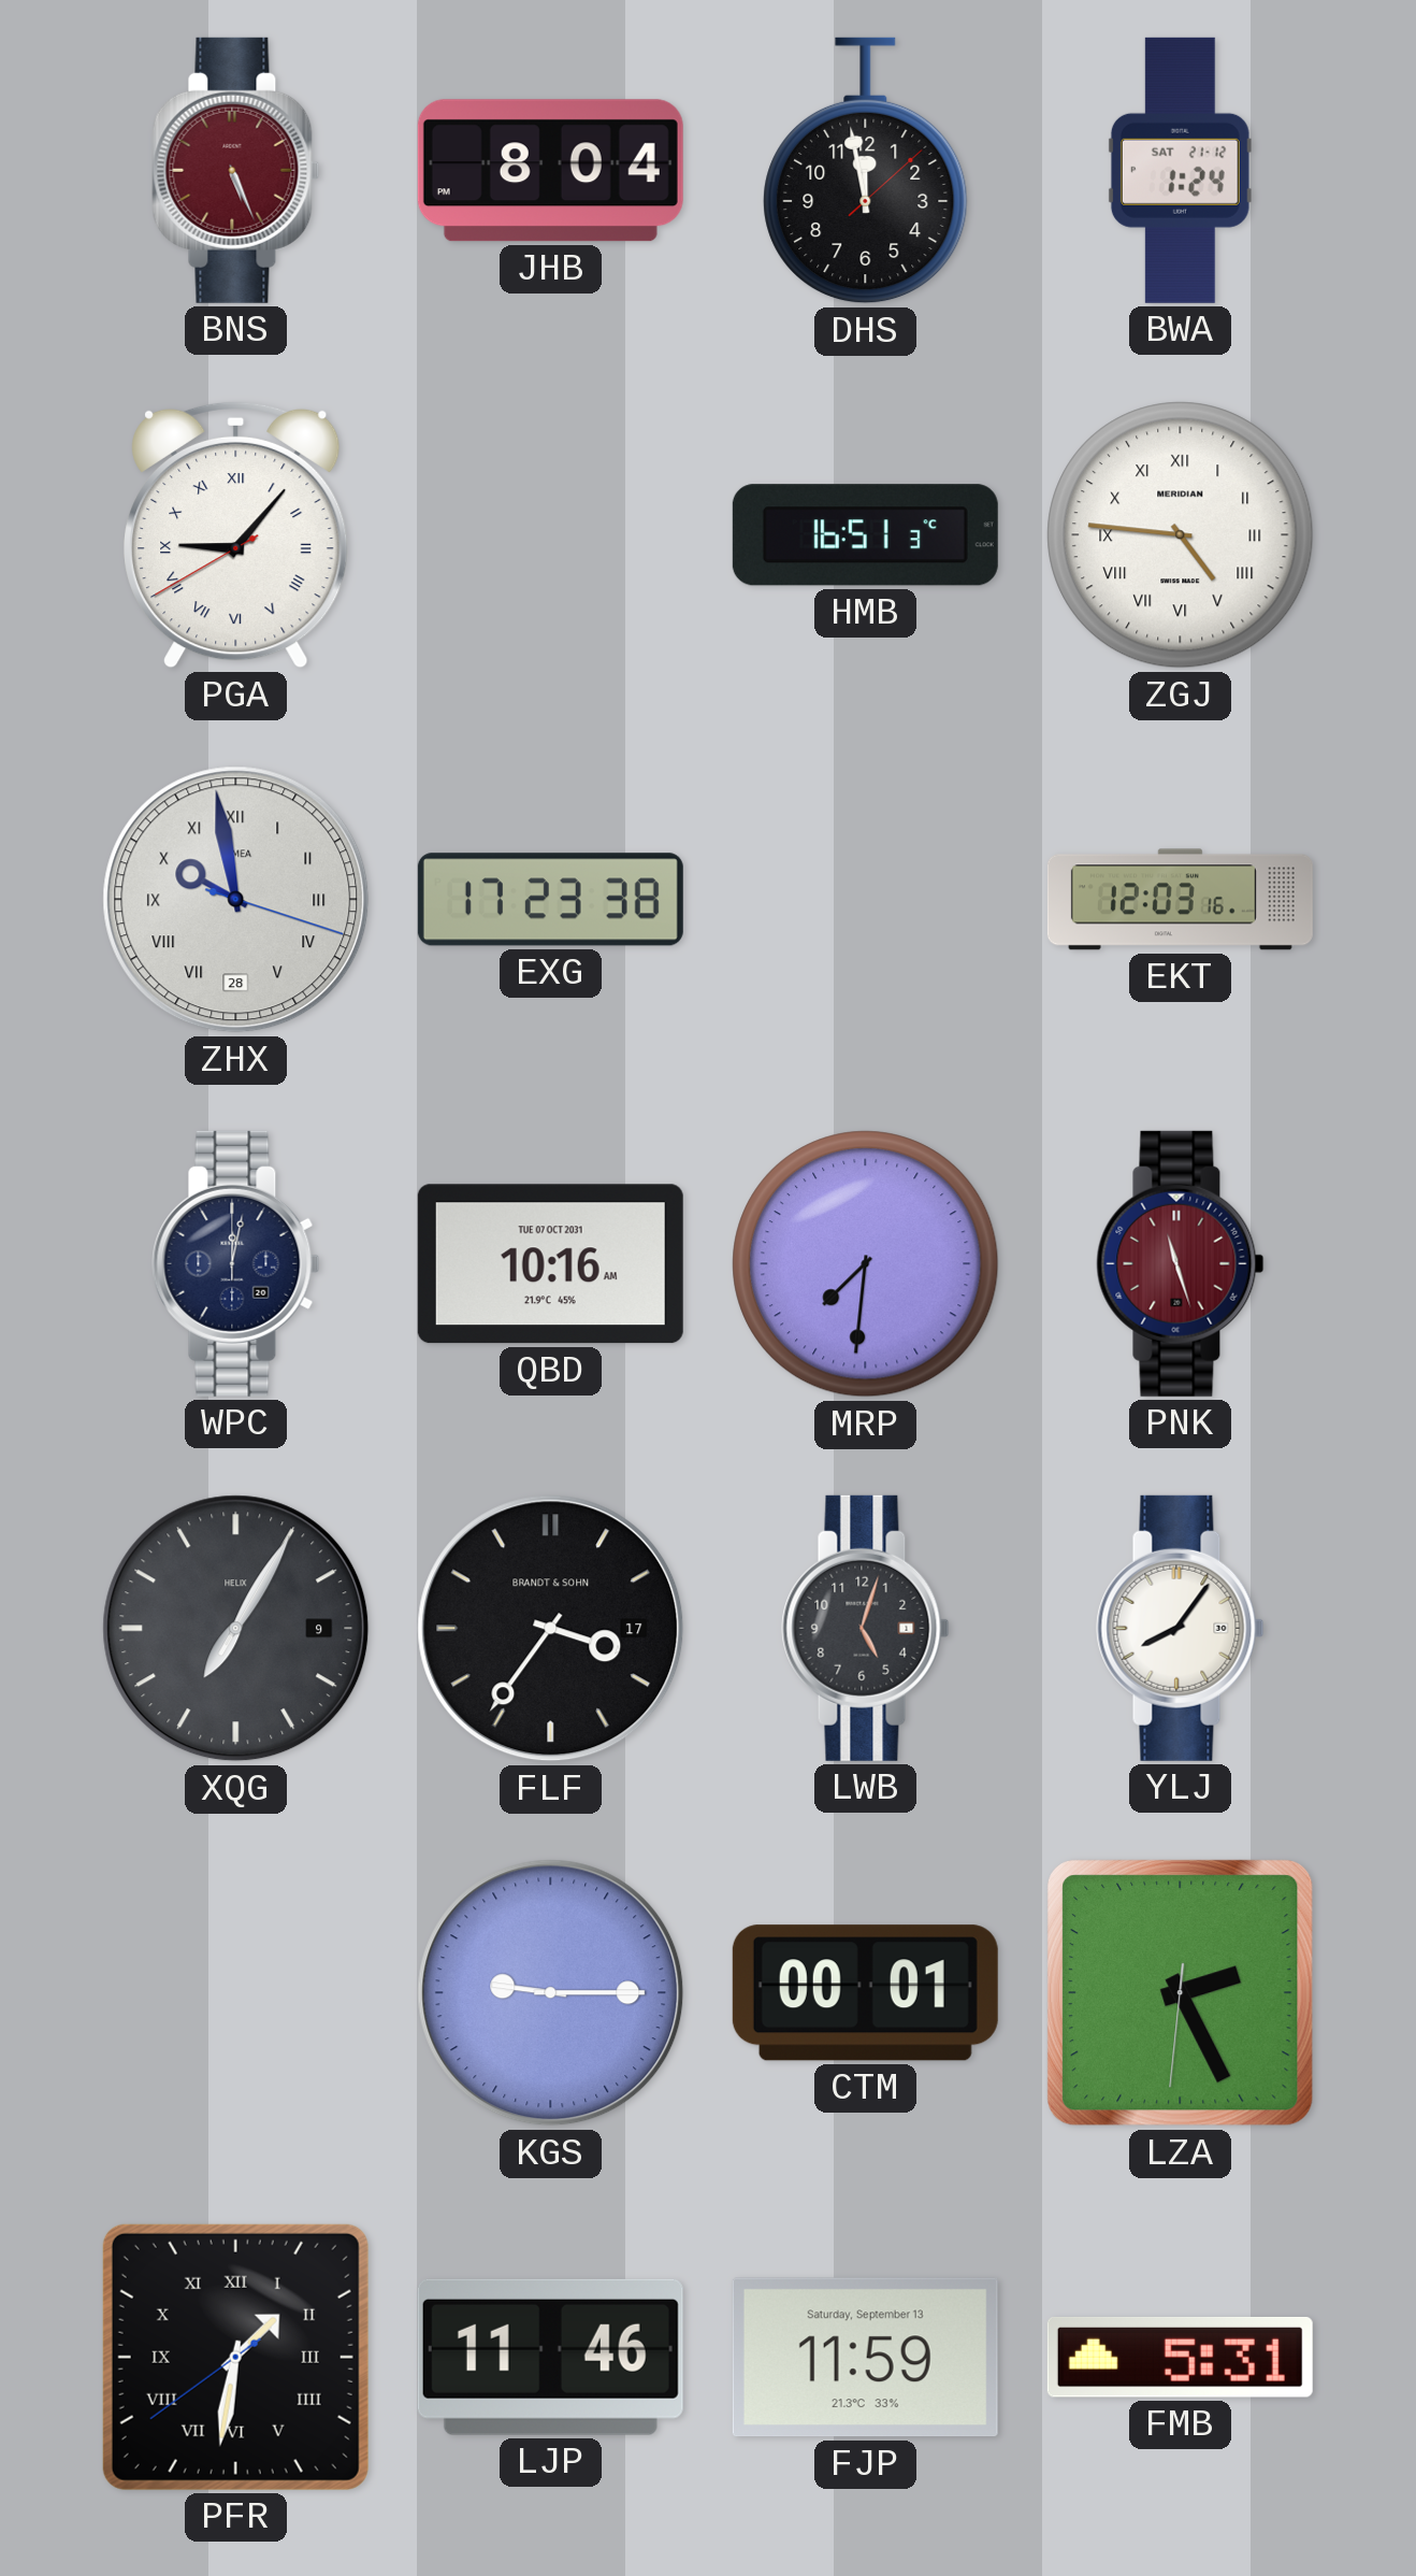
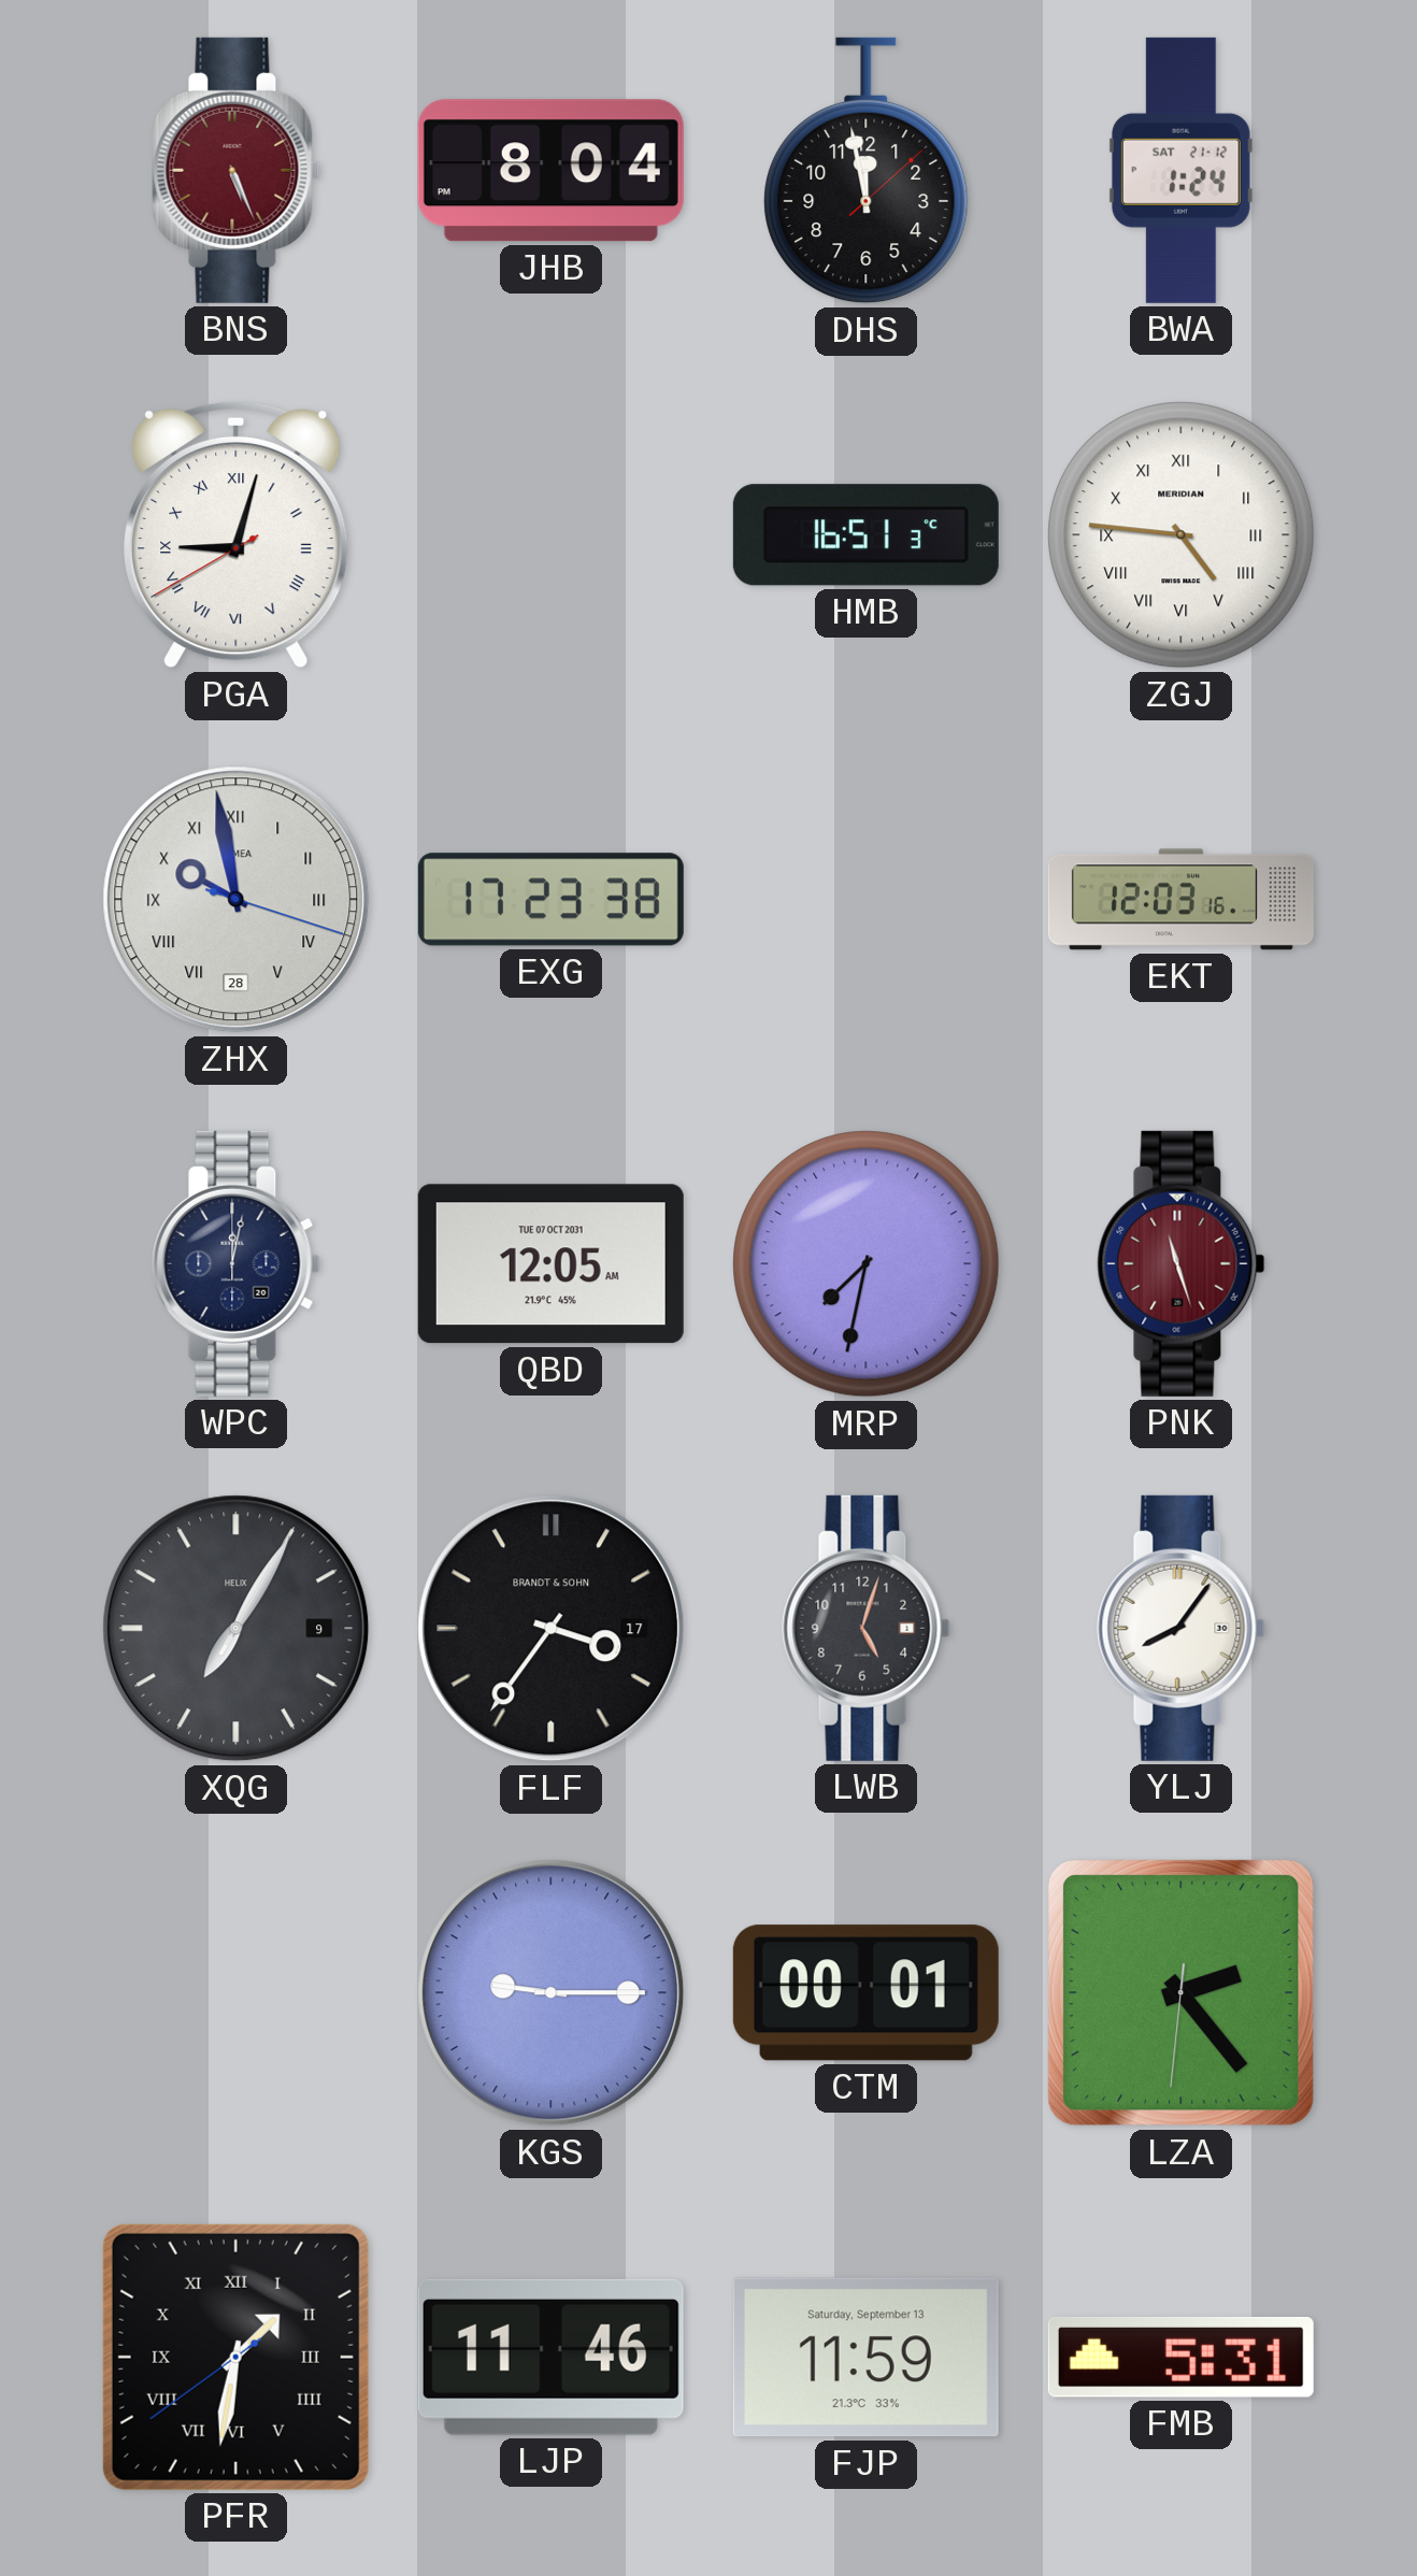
PGA: 9:06 -> 9:02
QBD: 10:16 -> 12:05
MRP: 7:31 -> 7:32
LZA: 2:25 -> 2:23
